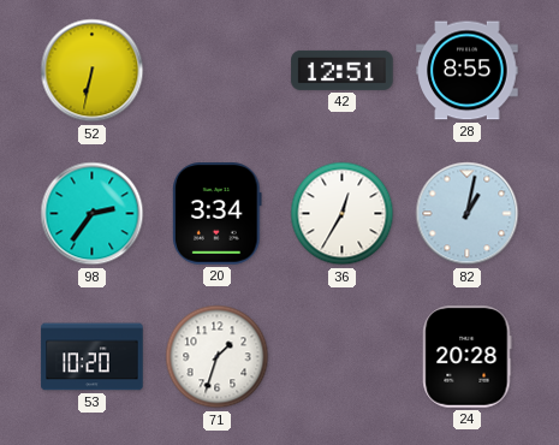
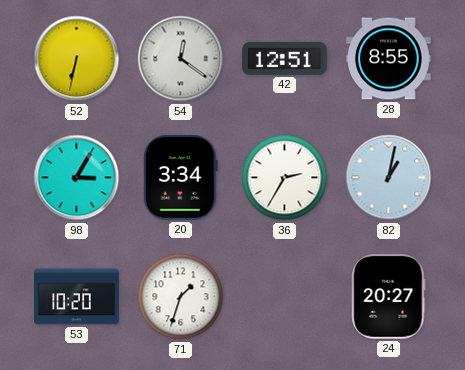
54: none -> 12:21
98: 2:36 -> 3:05
36: 12:35 -> 2:35
24: 20:28 -> 20:27
